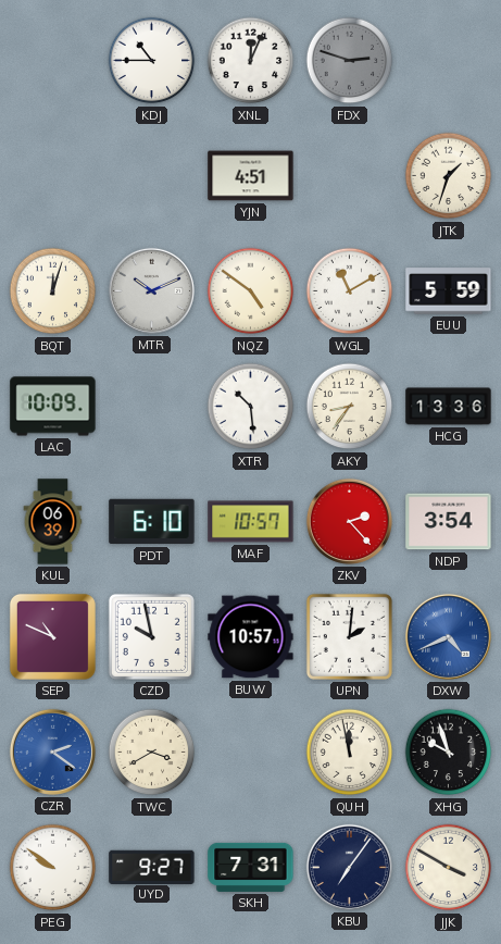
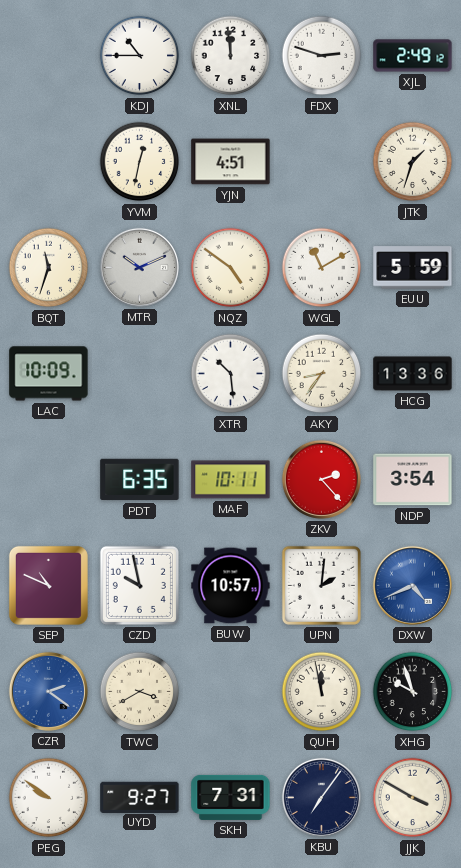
XNL: 12:04 -> 11:59
FDX dial: grey -> white
XJL: none -> 2:49
YVM: none -> 12:32
BQT: 12:03 -> 11:33
KUL: 06:39 -> none
PDT: 6:10 -> 6:35
MAF: 10:57 -> 10:11
